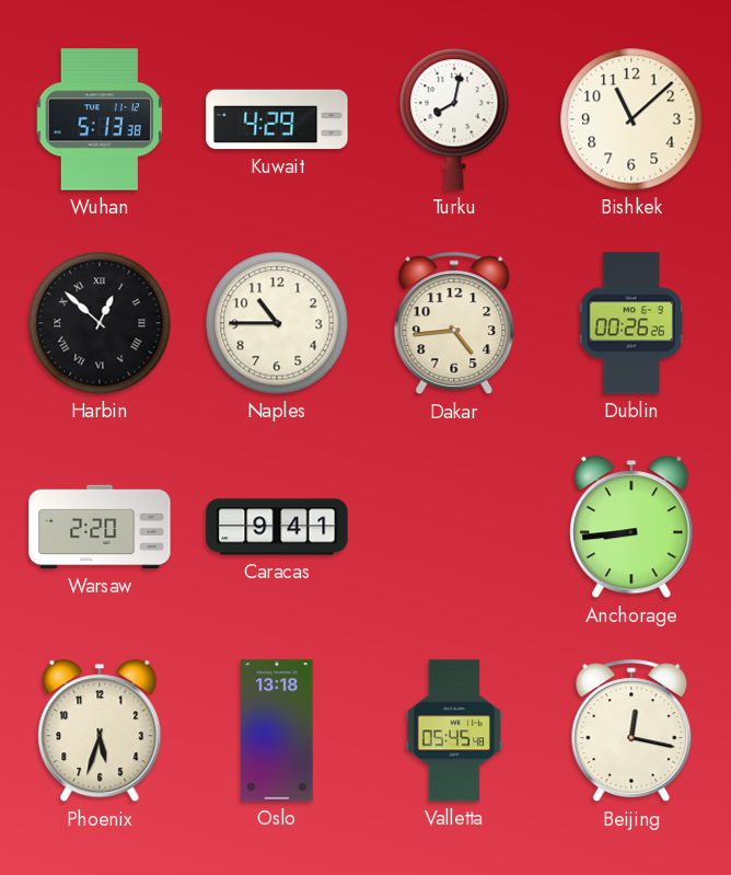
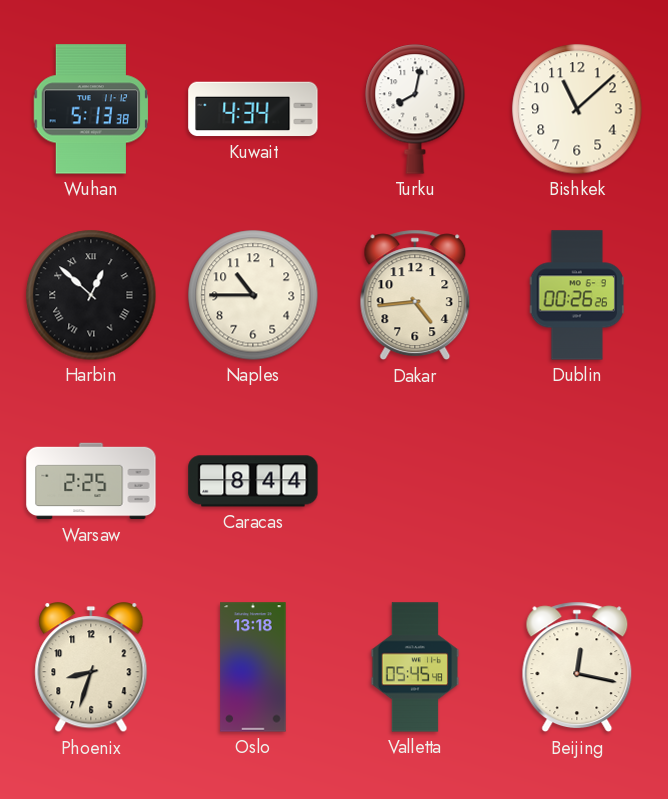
Kuwait: 4:29 -> 4:34
Warsaw: 2:20 -> 2:25
Caracas: 9:41 -> 8:44
Anchorage: 8:44 -> none
Phoenix: 5:33 -> 8:33
